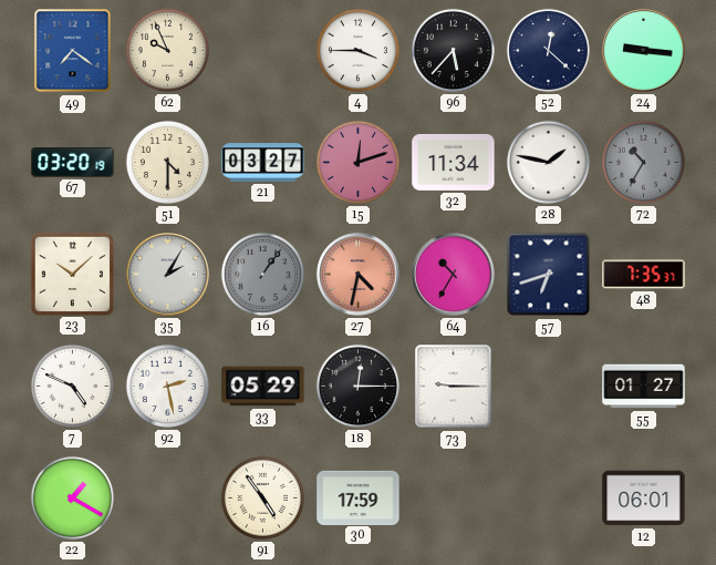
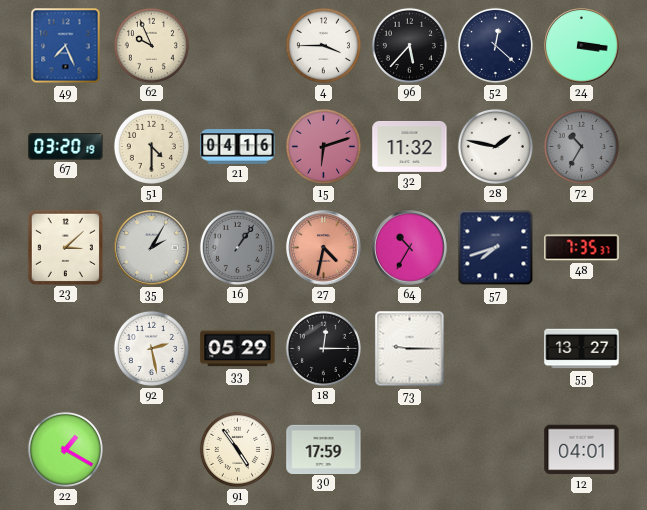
49: 7:21 -> 7:26
24: 9:16 -> 3:16
21: 03:27 -> 04:16
15: 12:12 -> 6:12
32: 11:34 -> 11:32
23: 10:08 -> 3:08
57: 6:42 -> 7:42
7: 4:49 -> none
55: 01:27 -> 13:27
12: 06:01 -> 04:01
